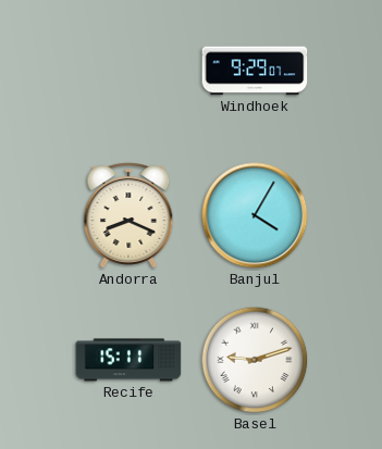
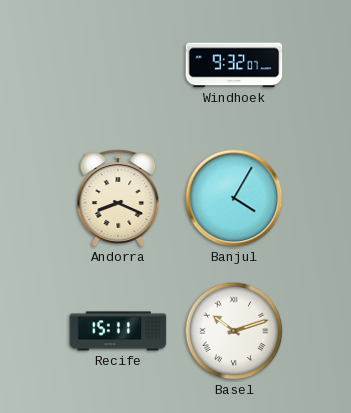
Windhoek: 9:29 -> 9:32
Basel: 9:12 -> 10:12
